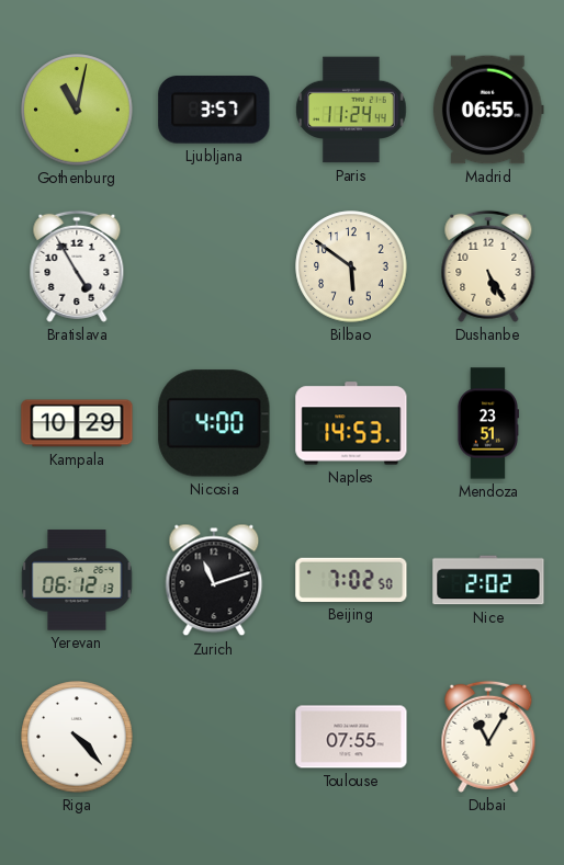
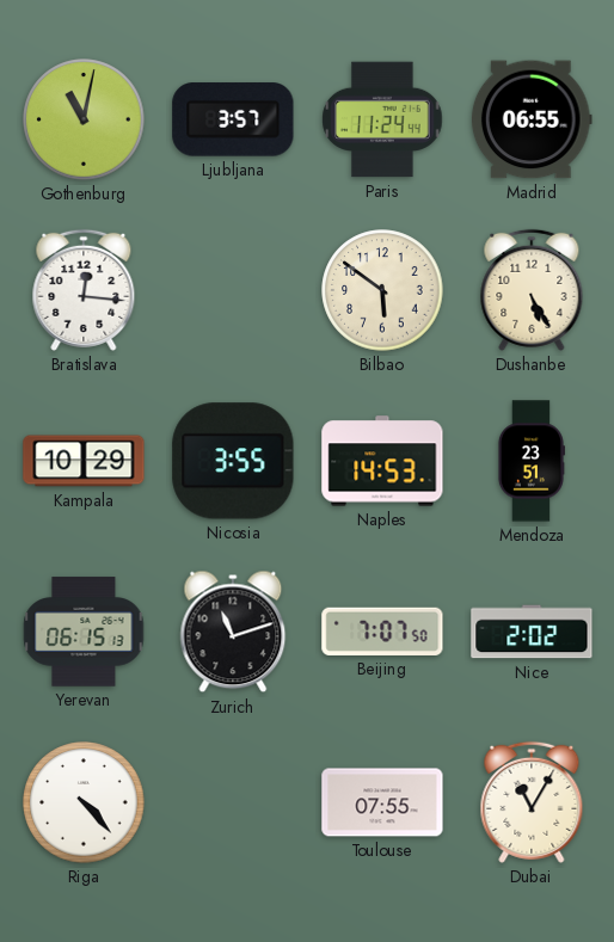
Bratislava: 4:55 -> 12:16
Nicosia: 4:00 -> 3:55
Yerevan: 06:12 -> 06:15
Beijing: 7:02 -> 7:07
